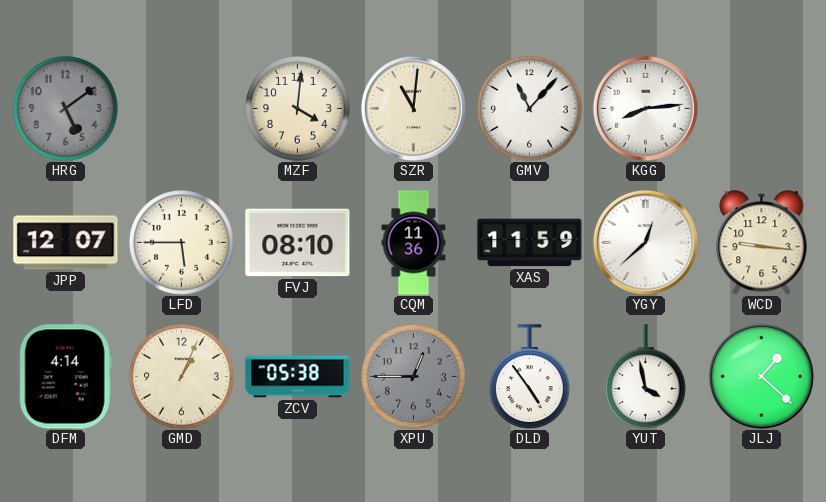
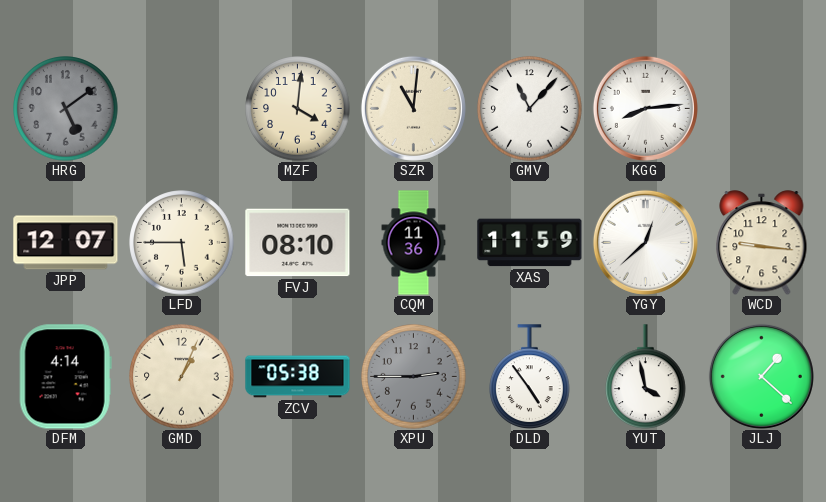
XPU: 12:45 -> 2:45
